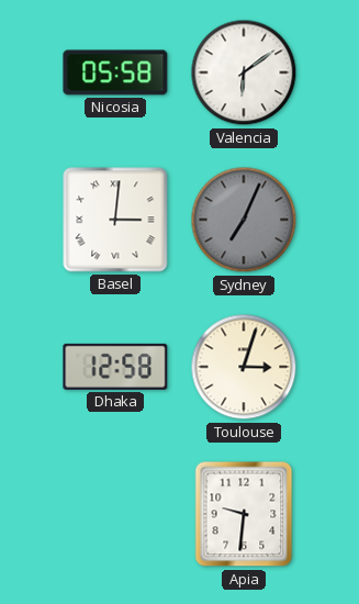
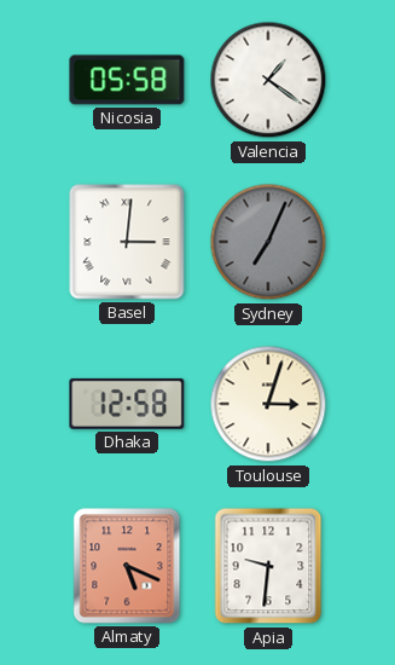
Valencia: 6:09 -> 1:21
Almaty: none -> 5:19
